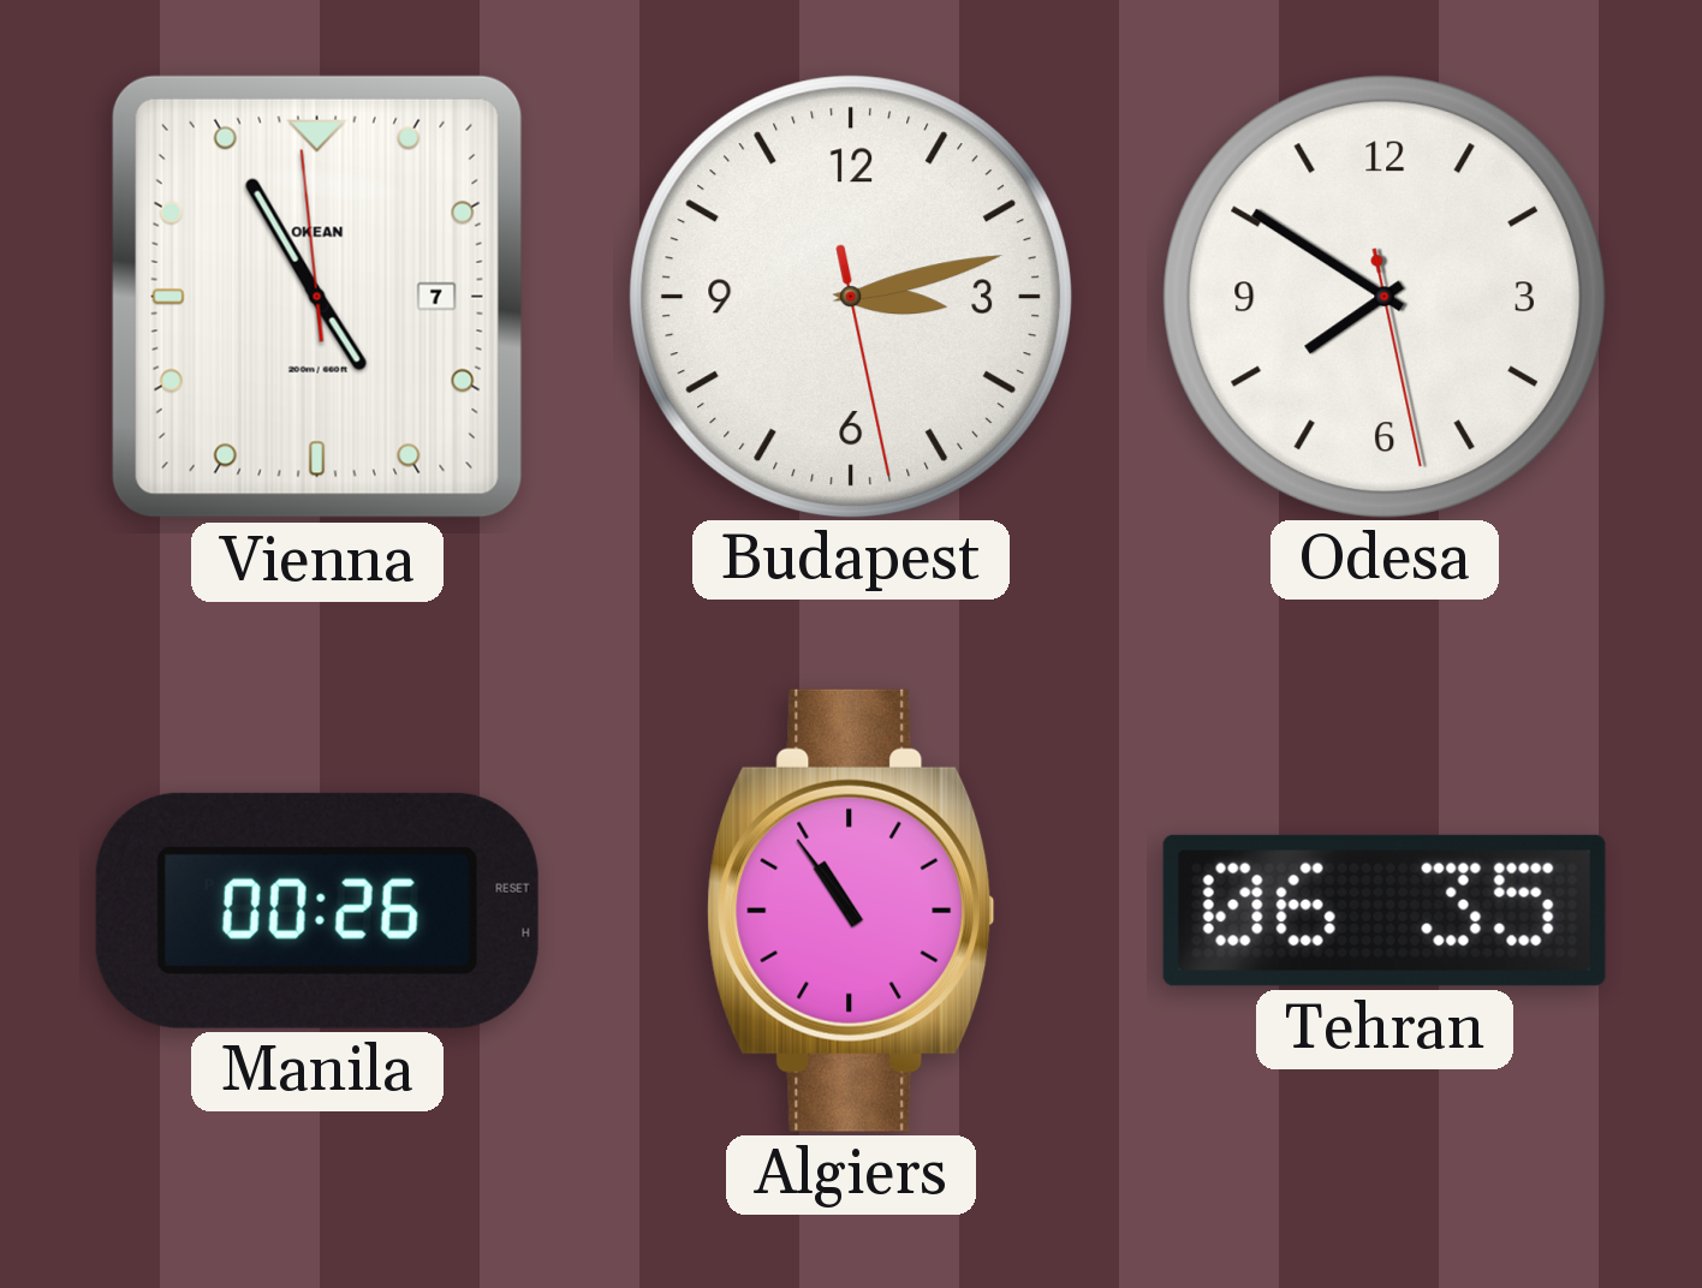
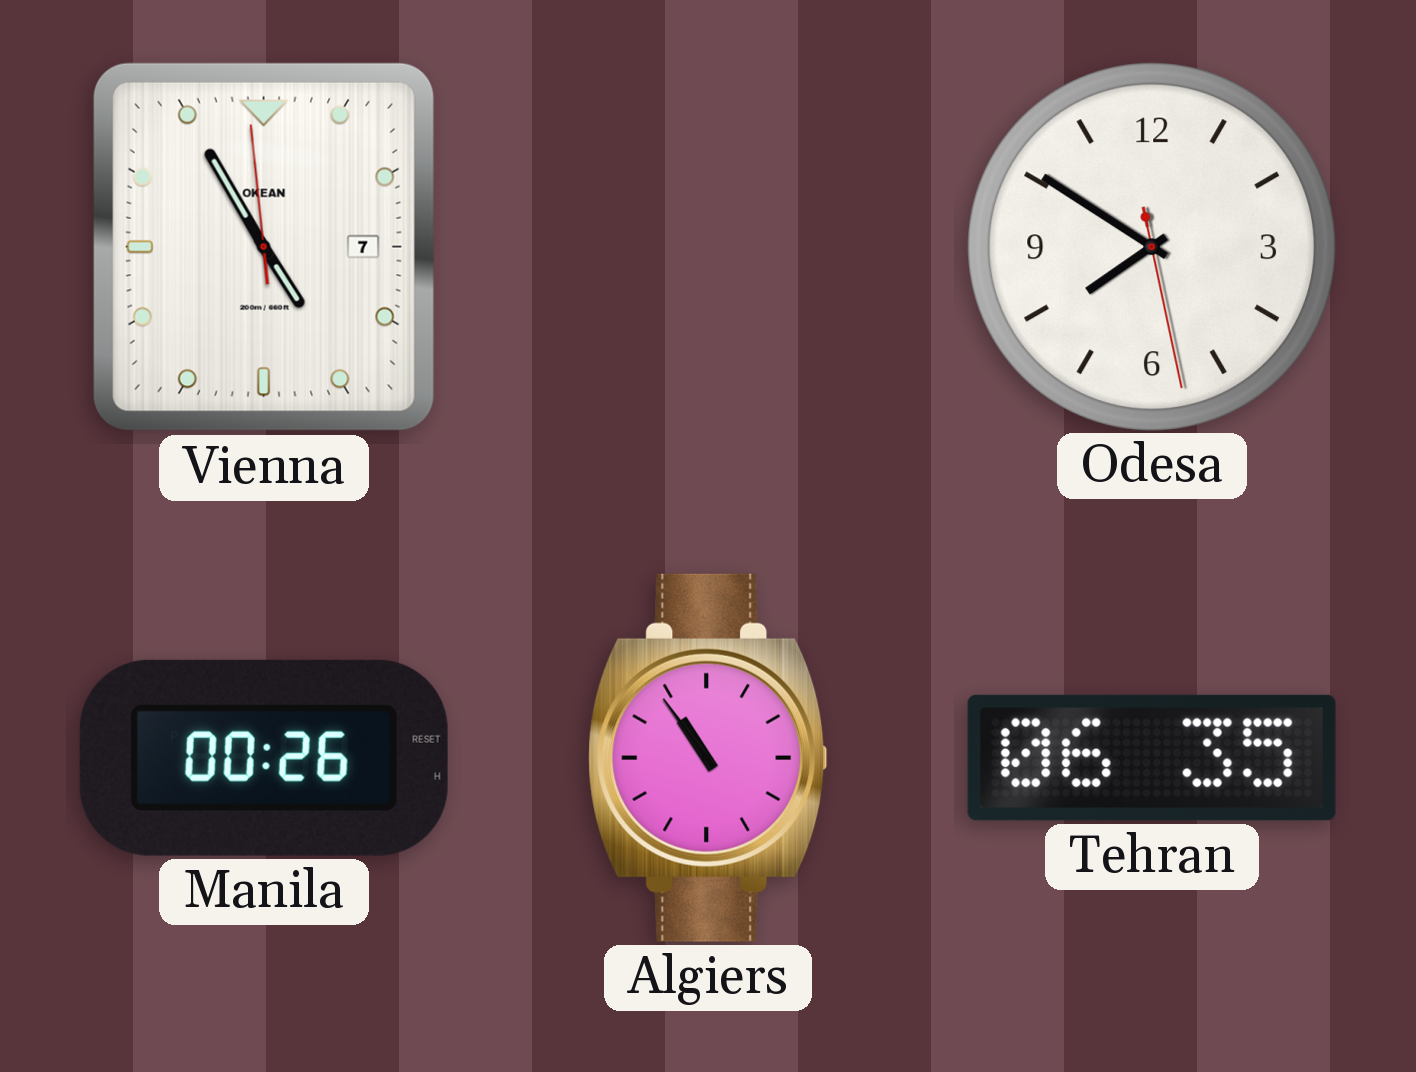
Budapest: 3:12 -> none
